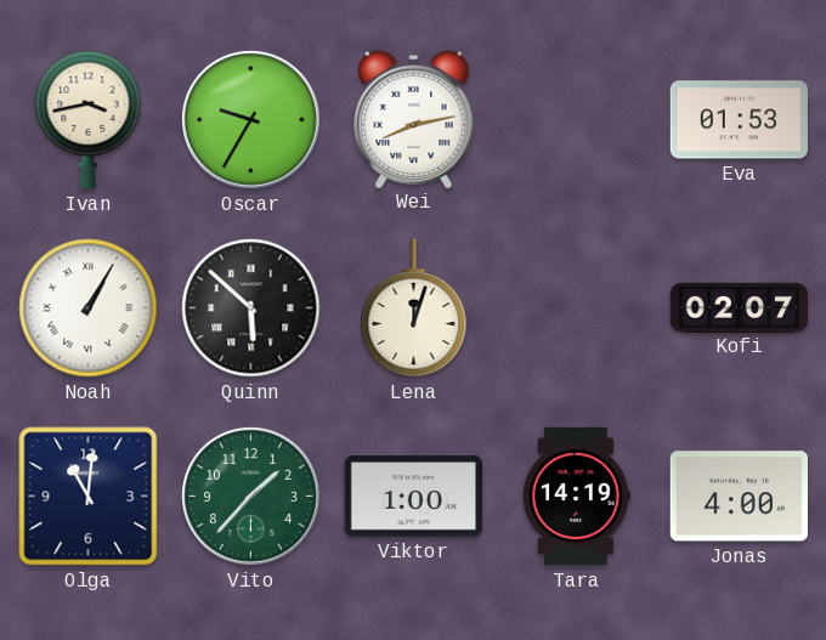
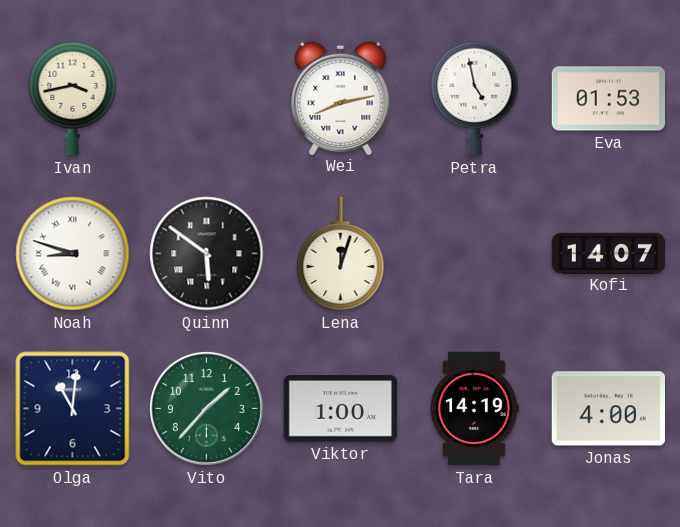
Oscar: 9:35 -> none
Petra: none -> 4:58
Noah: 1:05 -> 8:48
Quinn: 5:52 -> 5:51
Kofi: 02:07 -> 14:07
